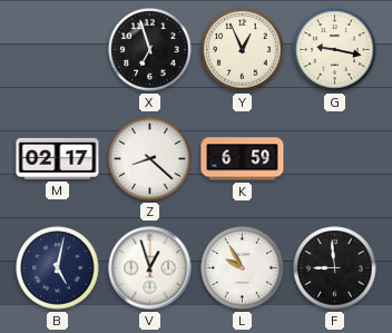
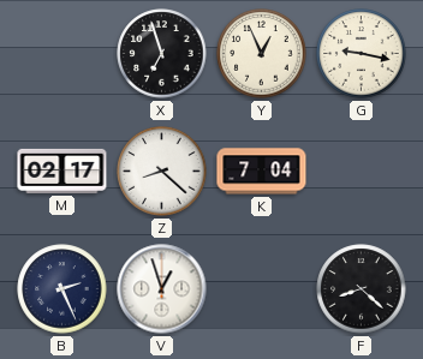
K: 6:59 -> 7:04
B: 5:02 -> 2:26
L: 9:55 -> none
F: 8:59 -> 8:22
